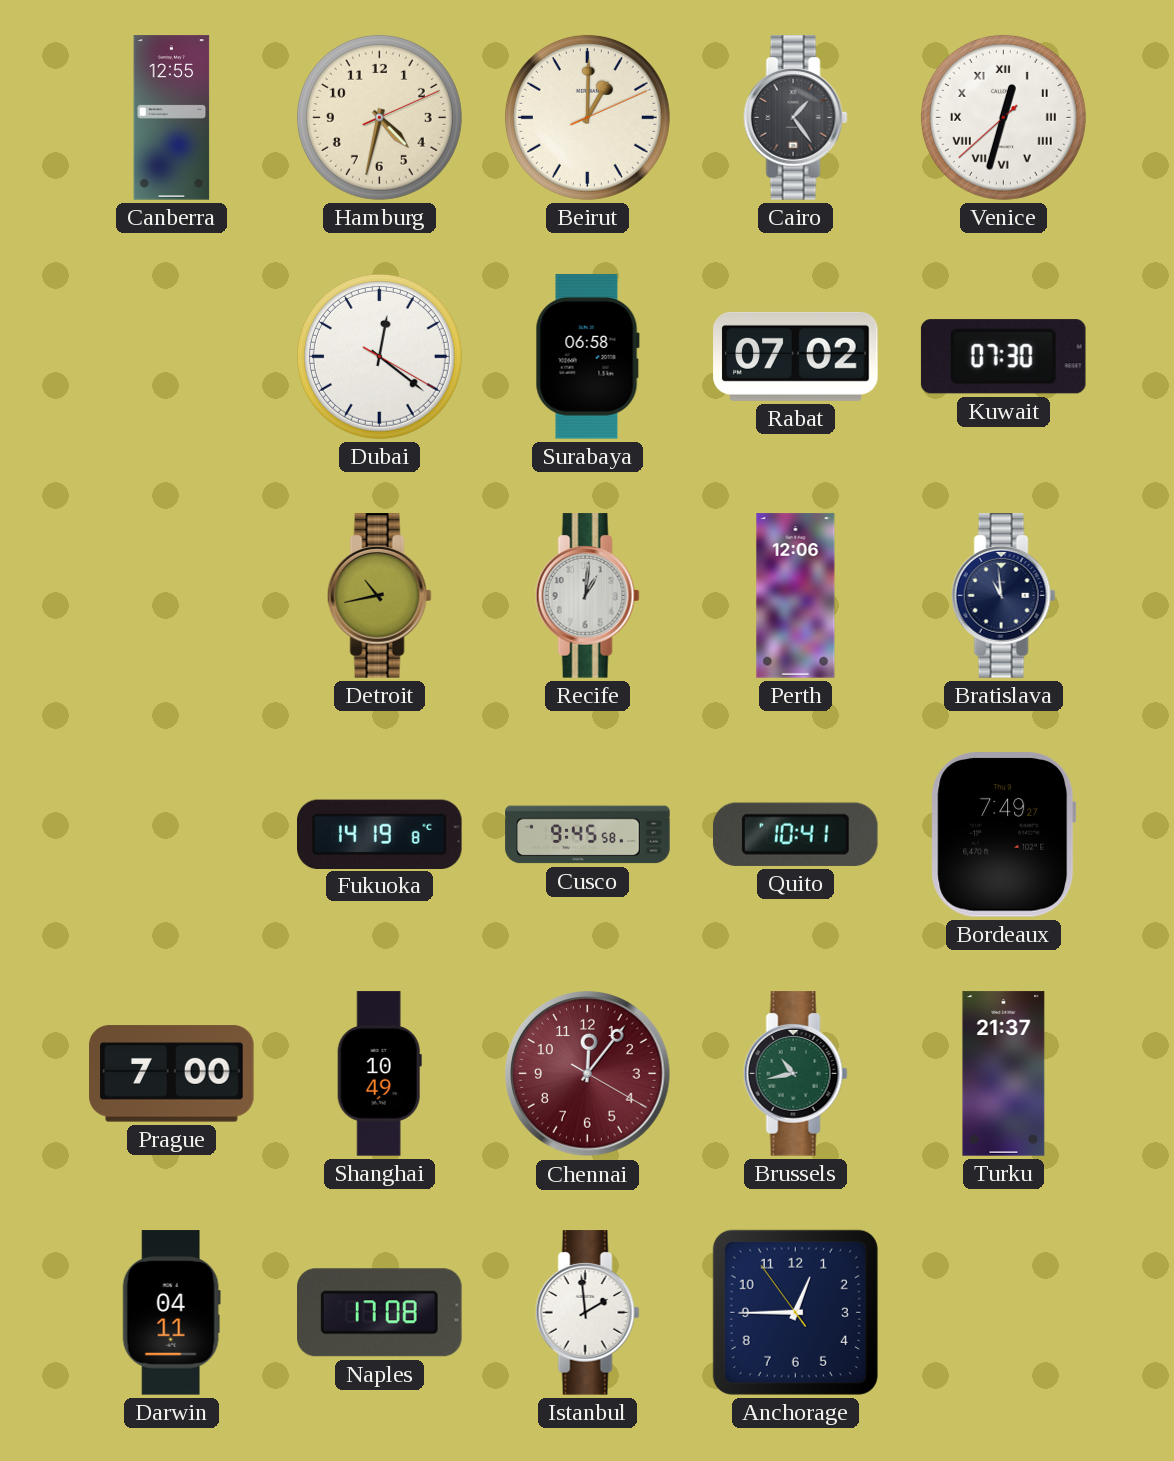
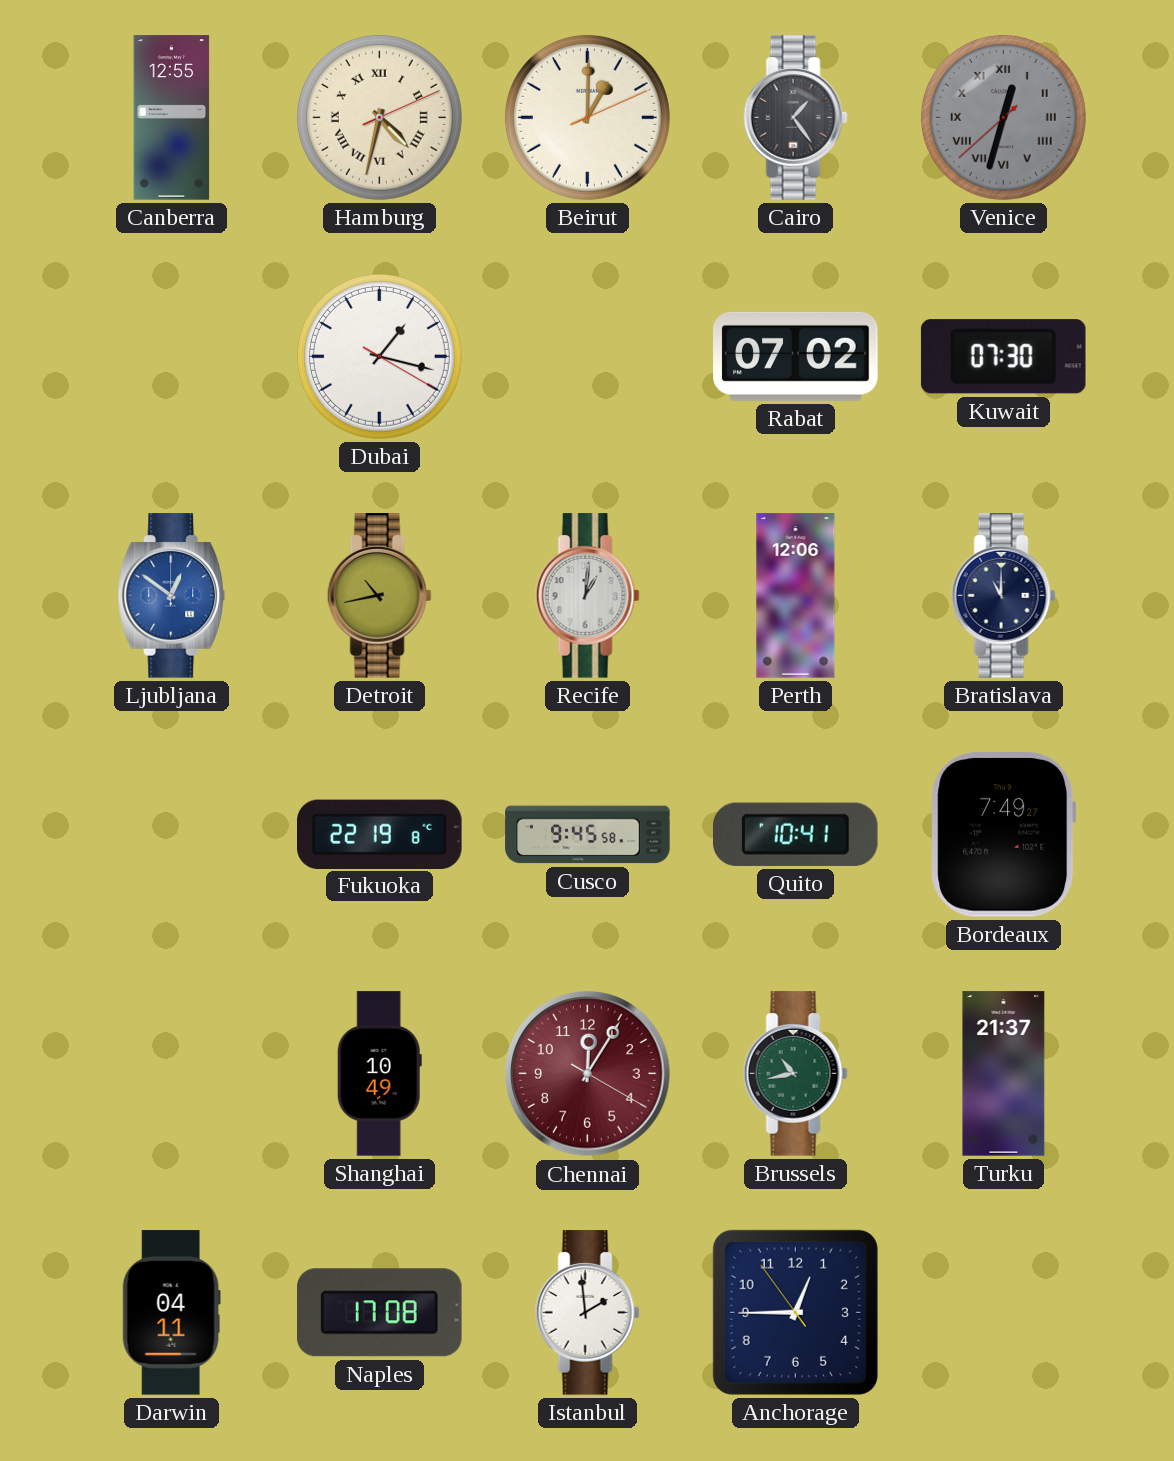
Hamburg numerals: Arabic -> Roman
Venice dial: white -> grey
Dubai: 12:21 -> 1:17
Surabaya: 06:58 -> none
Ljubljana: none -> 12:51
Bratislava: 10:59 -> 11:00
Fukuoka: 14:19 -> 22:19
Prague: 7:00 -> none
Chennai: 12:06 -> 12:05
